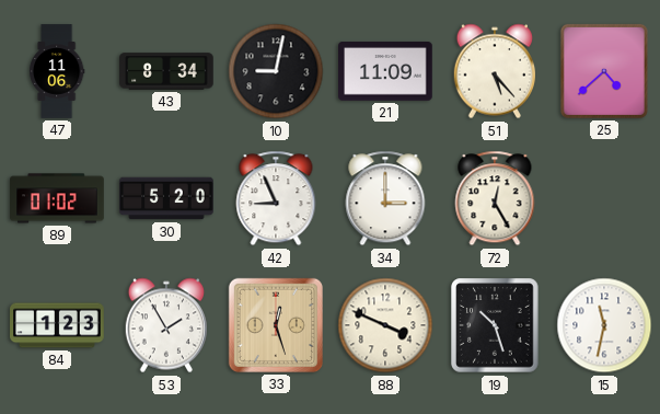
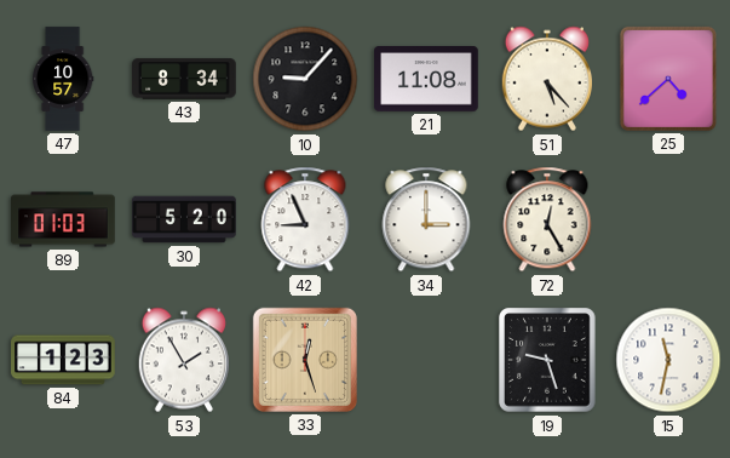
47: 11:06 -> 10:57
10: 9:02 -> 9:07
21: 11:09 -> 11:08
89: 01:02 -> 01:03
88: 3:49 -> none
19: 10:27 -> 9:27
